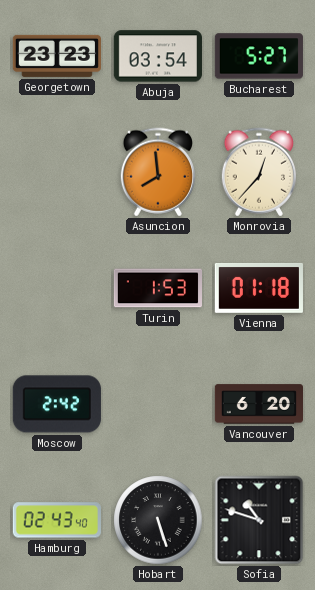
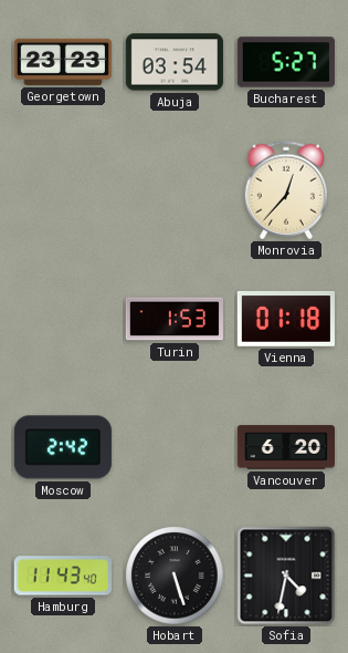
Asuncion: 7:59 -> none
Hamburg: 02:43 -> 11:43
Sofia: 10:48 -> 4:32
